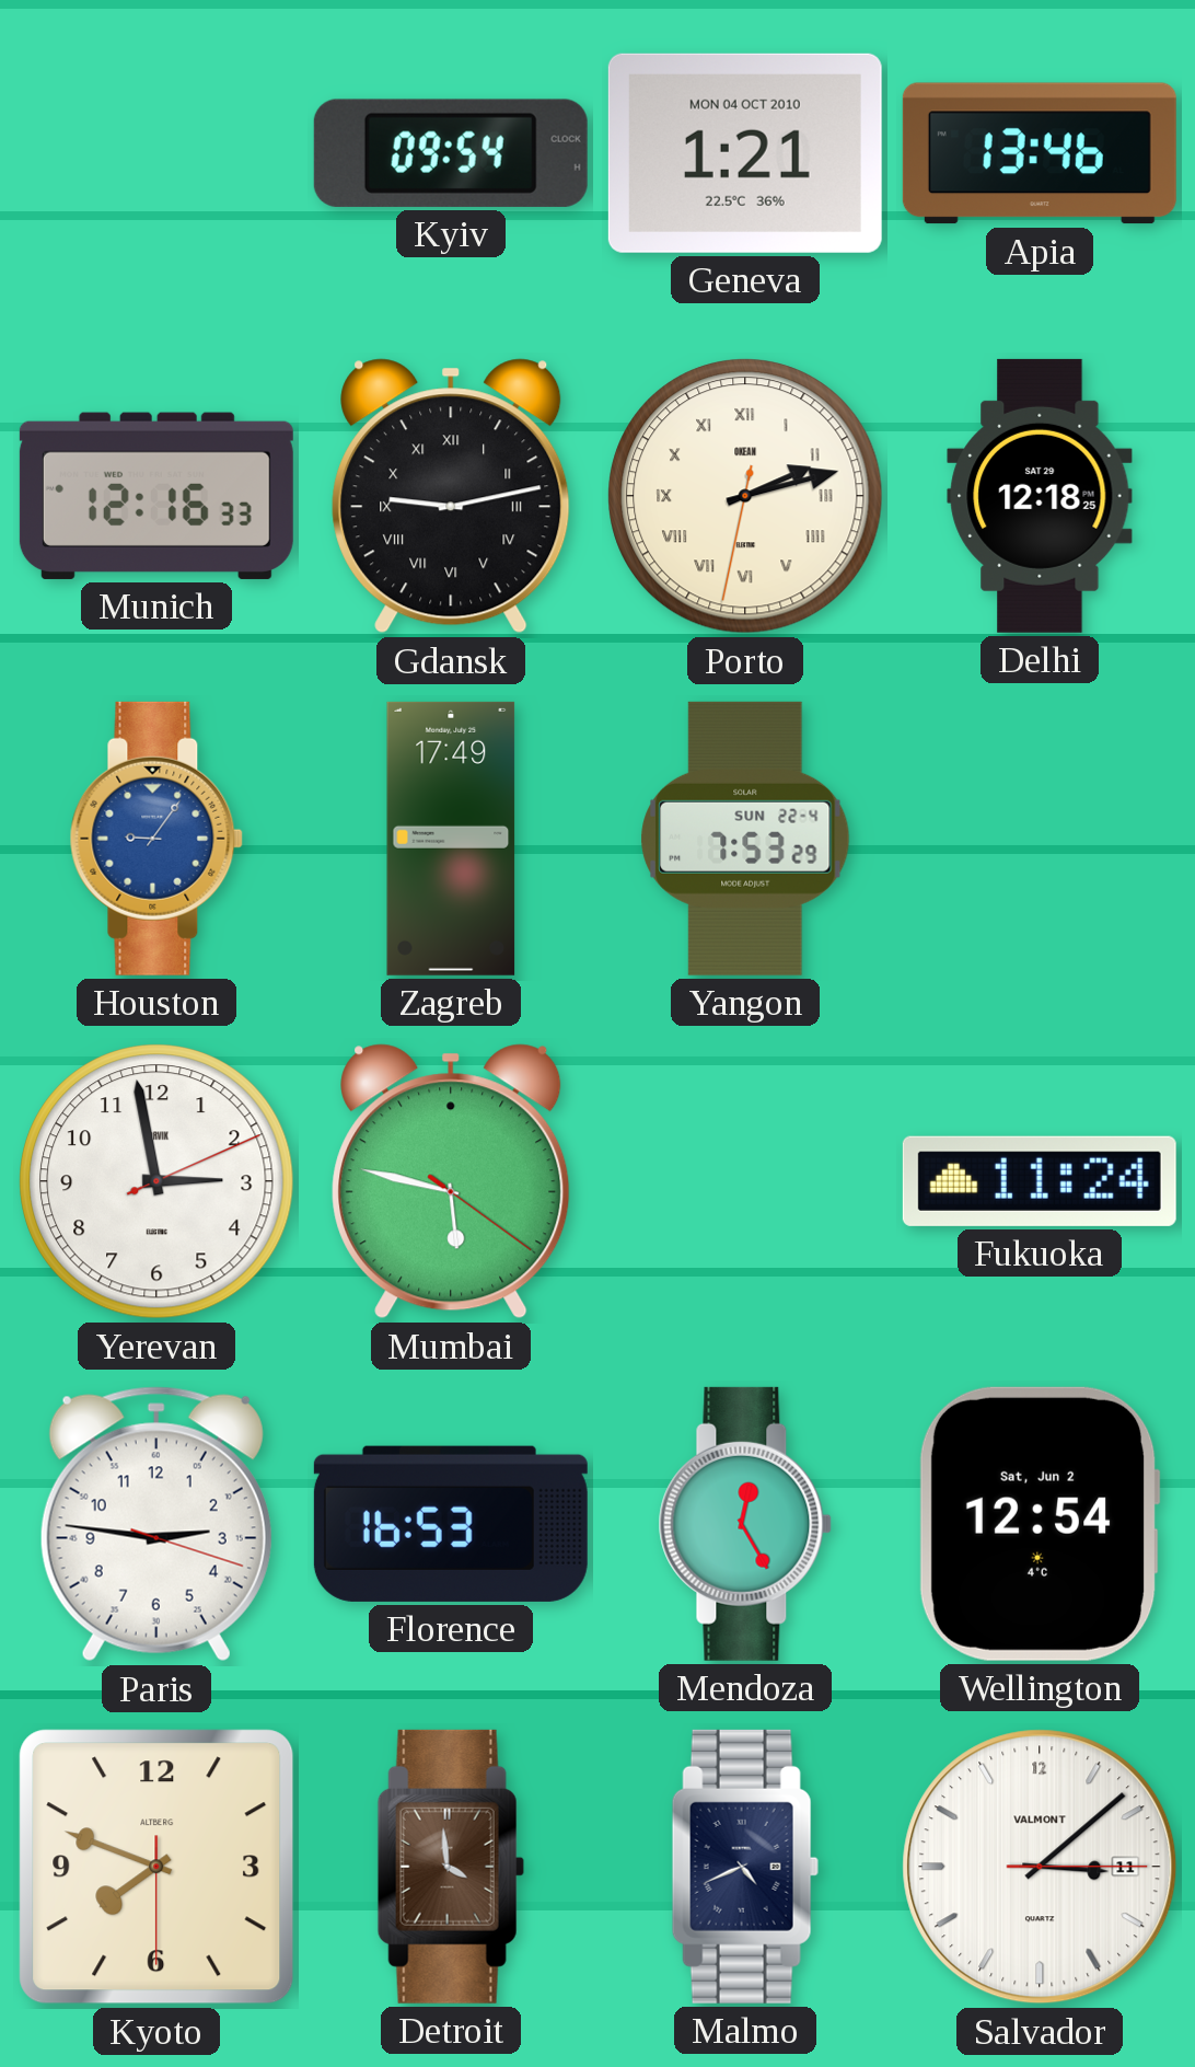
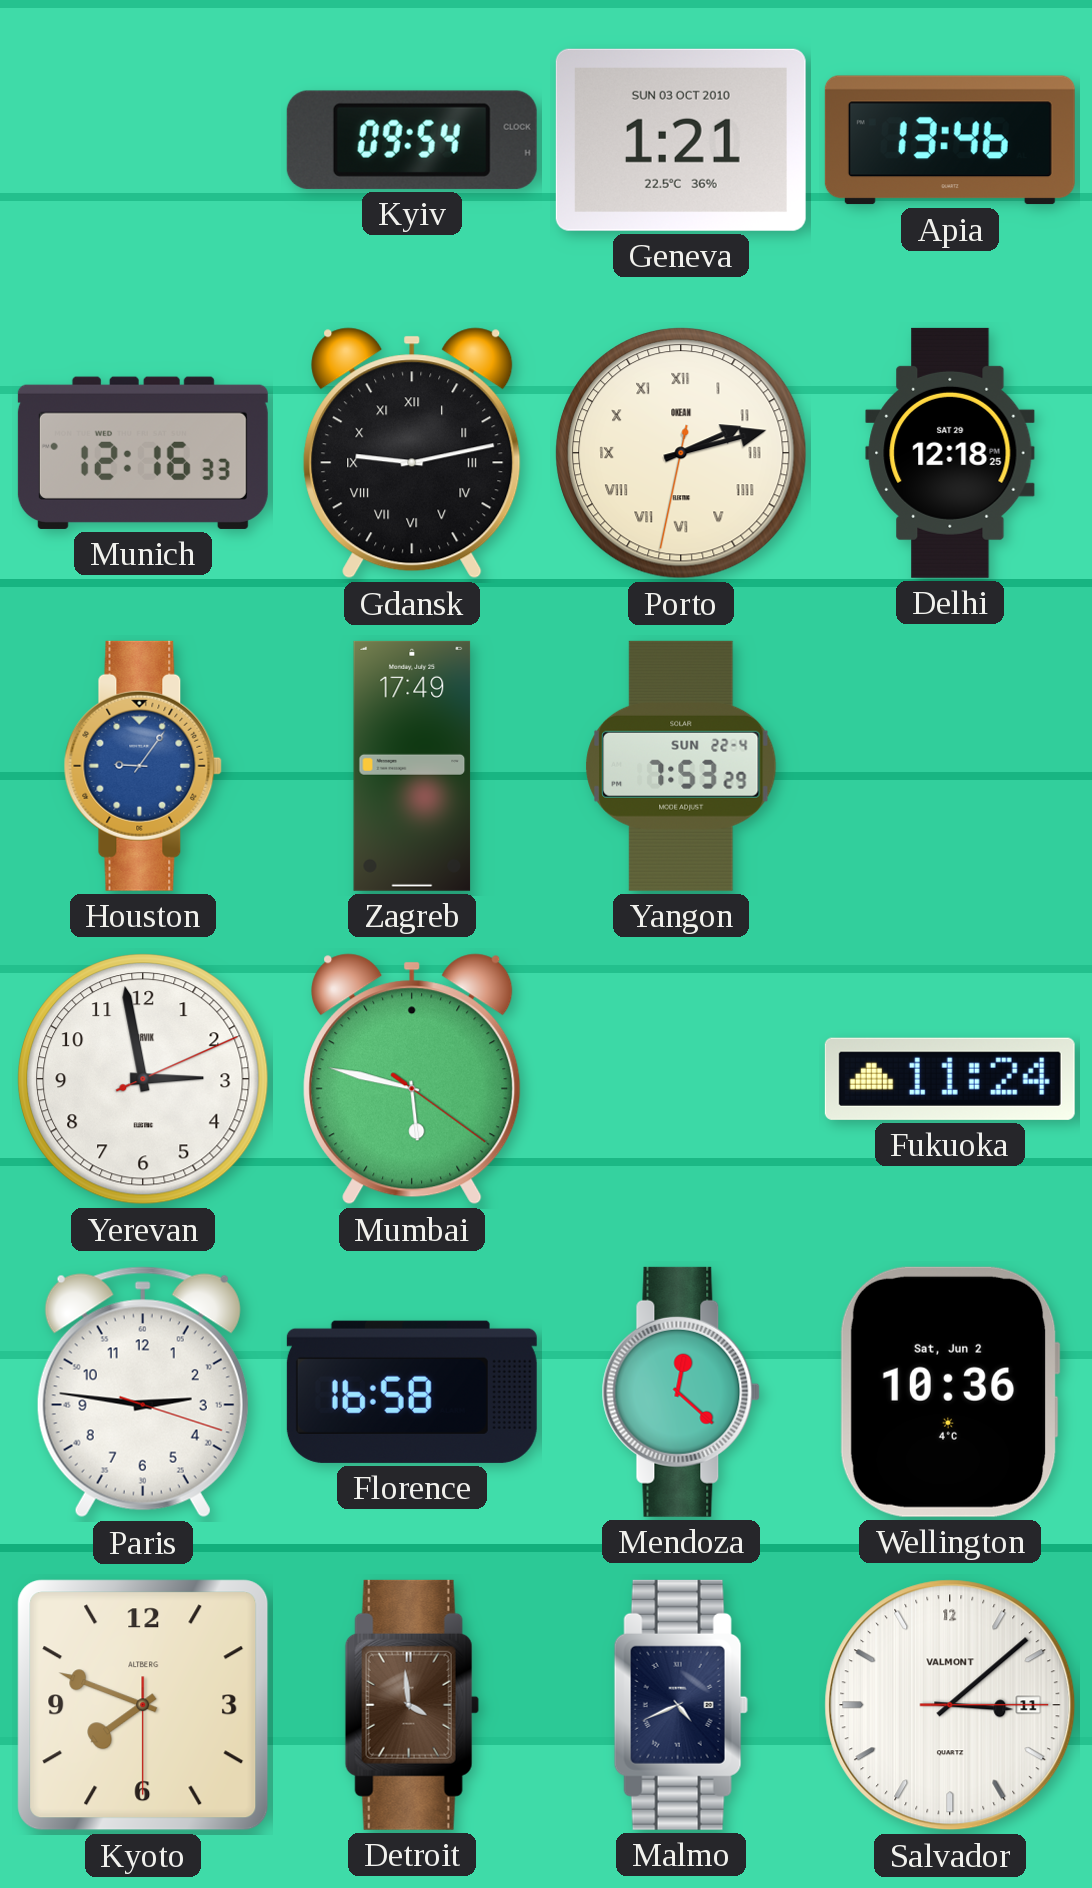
Geneva date: MON 04 OCT 2010 -> SUN 03 OCT 2010
Florence: 16:53 -> 16:58
Mendoza: 12:25 -> 12:22
Wellington: 12:54 -> 10:36
